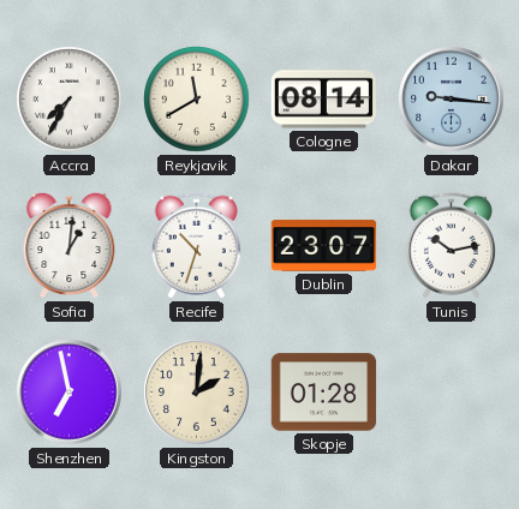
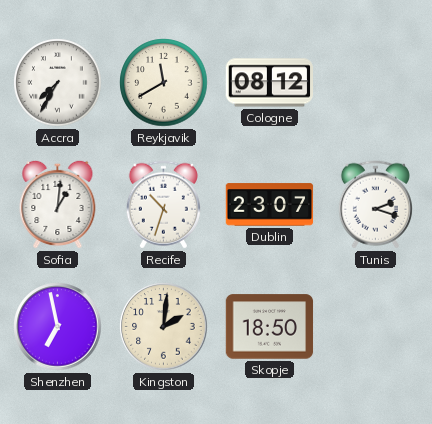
Cologne: 08:14 -> 08:12
Dakar: 9:16 -> none
Tunis: 10:13 -> 2:18
Skopje: 01:28 -> 18:50
